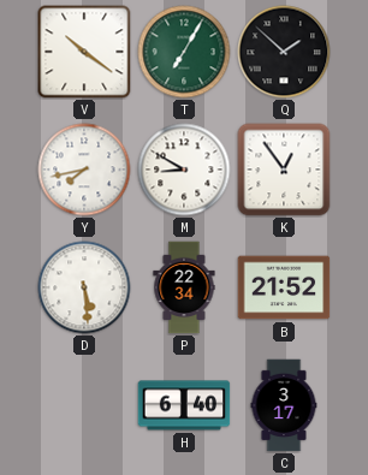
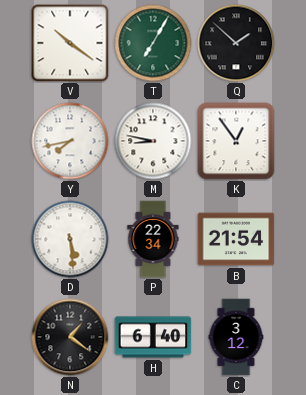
M: 8:50 -> 8:47
B: 21:52 -> 21:54
N: none -> 1:21
C: 3:17 -> 3:12
